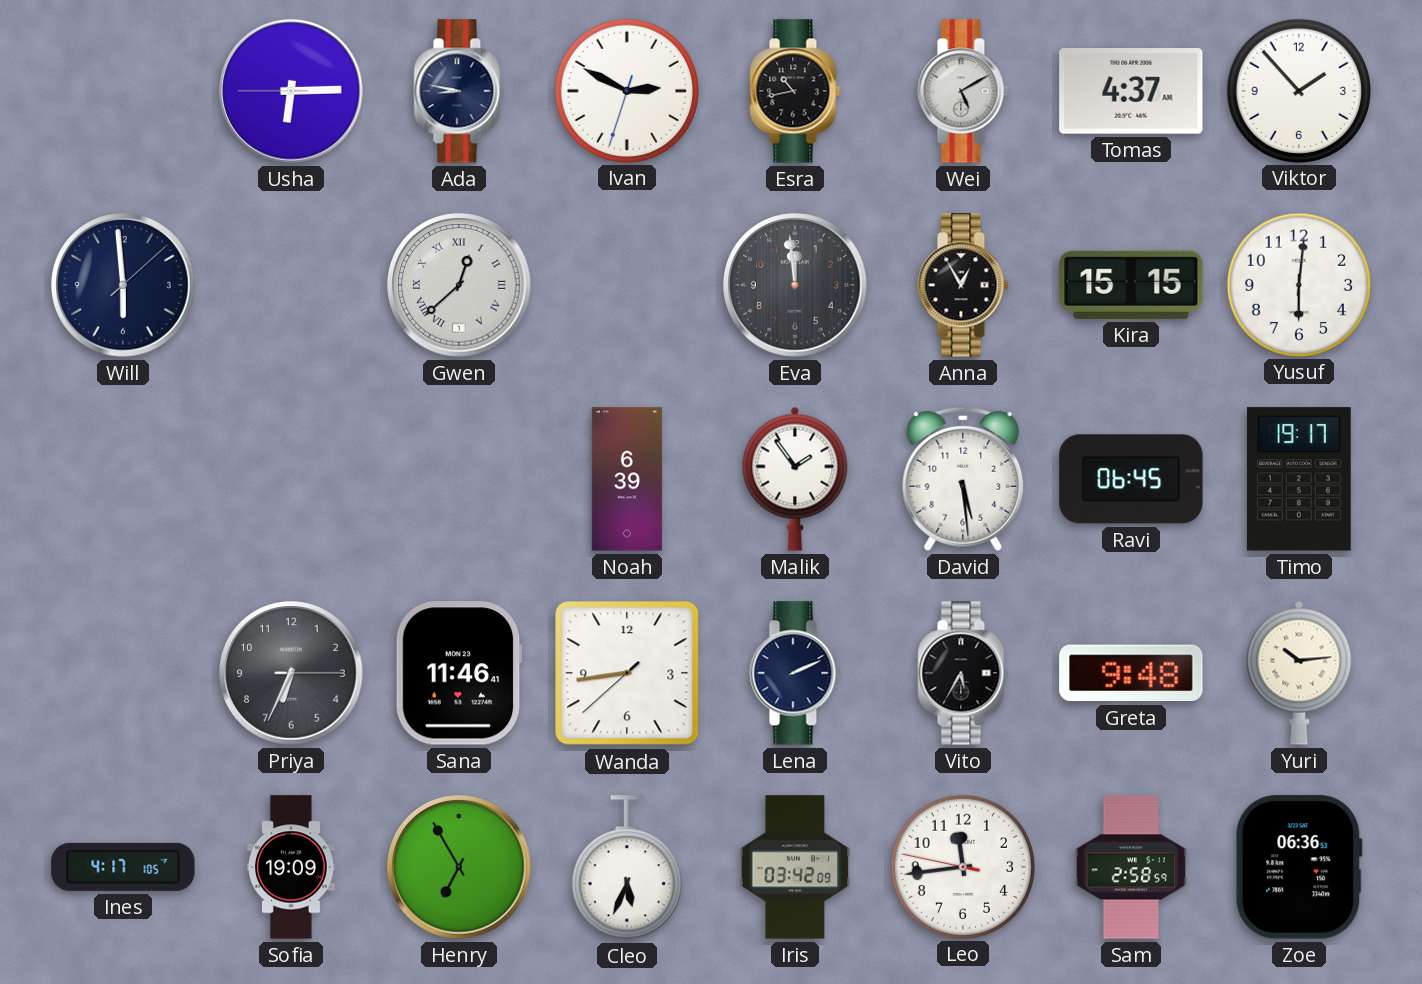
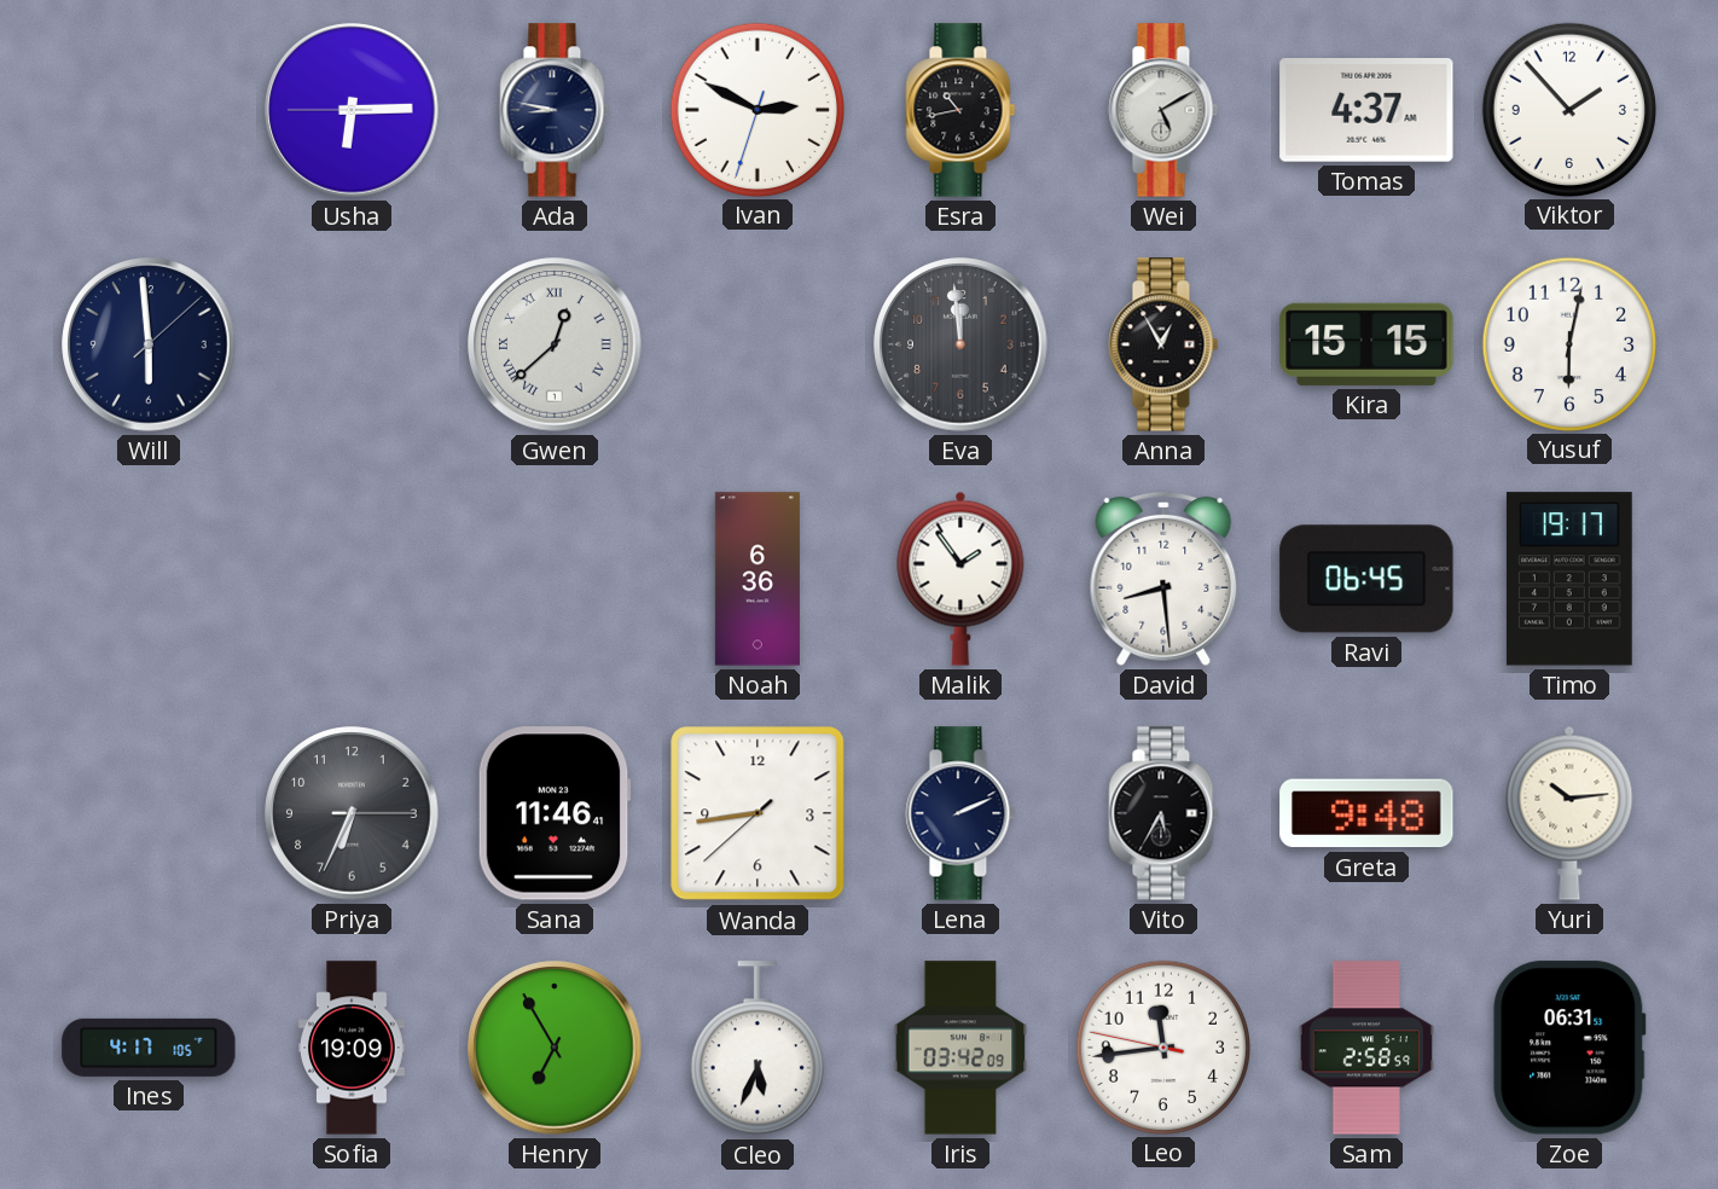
Yusuf: 6:01 -> 6:02
Noah: 6:39 -> 6:36
David: 5:29 -> 8:29
Zoe: 06:36 -> 06:31
